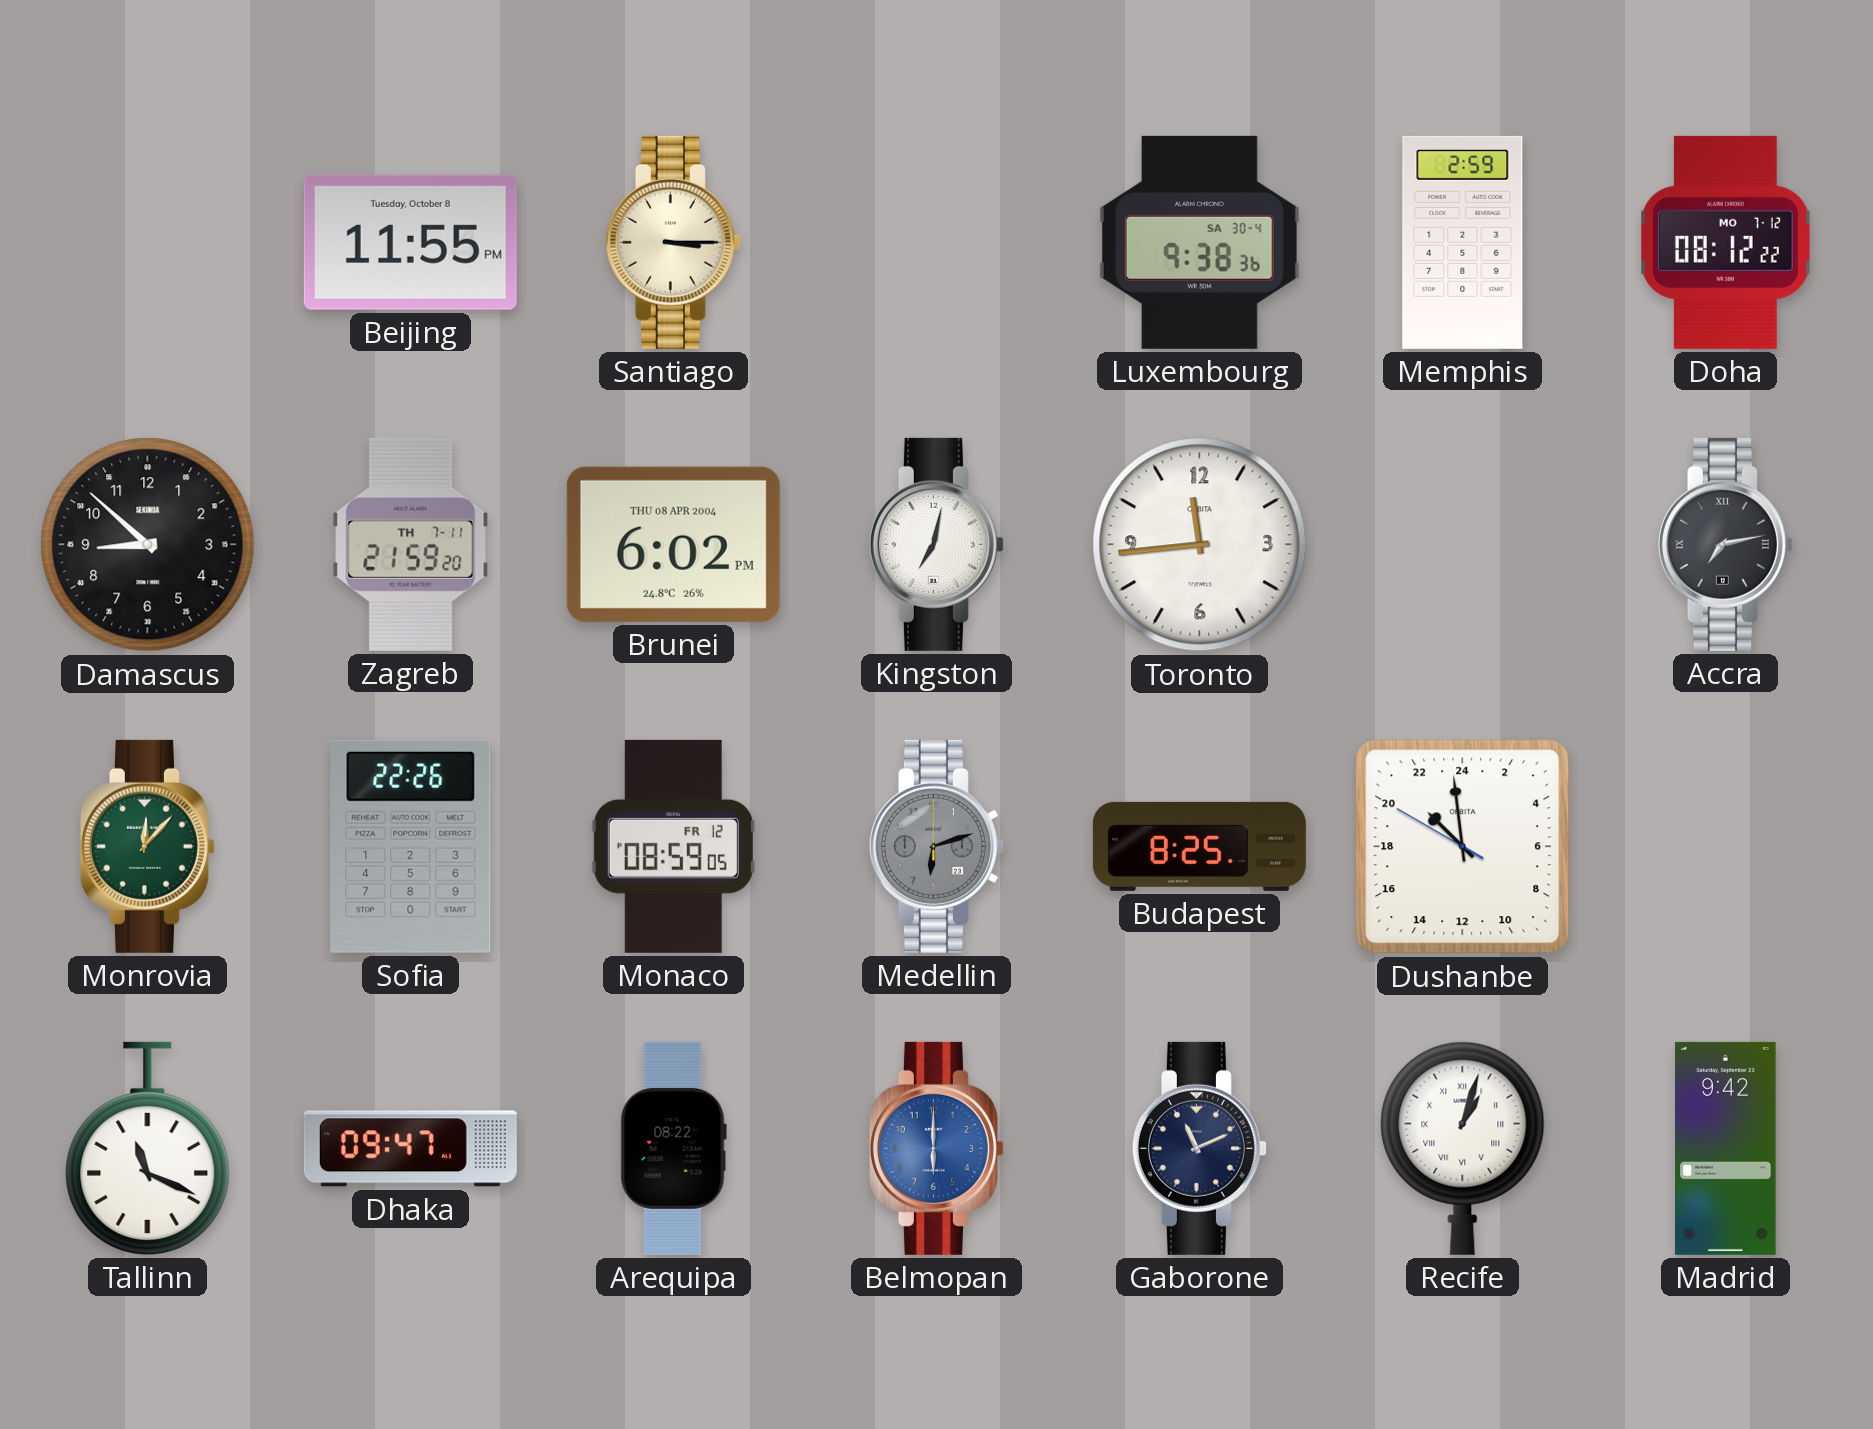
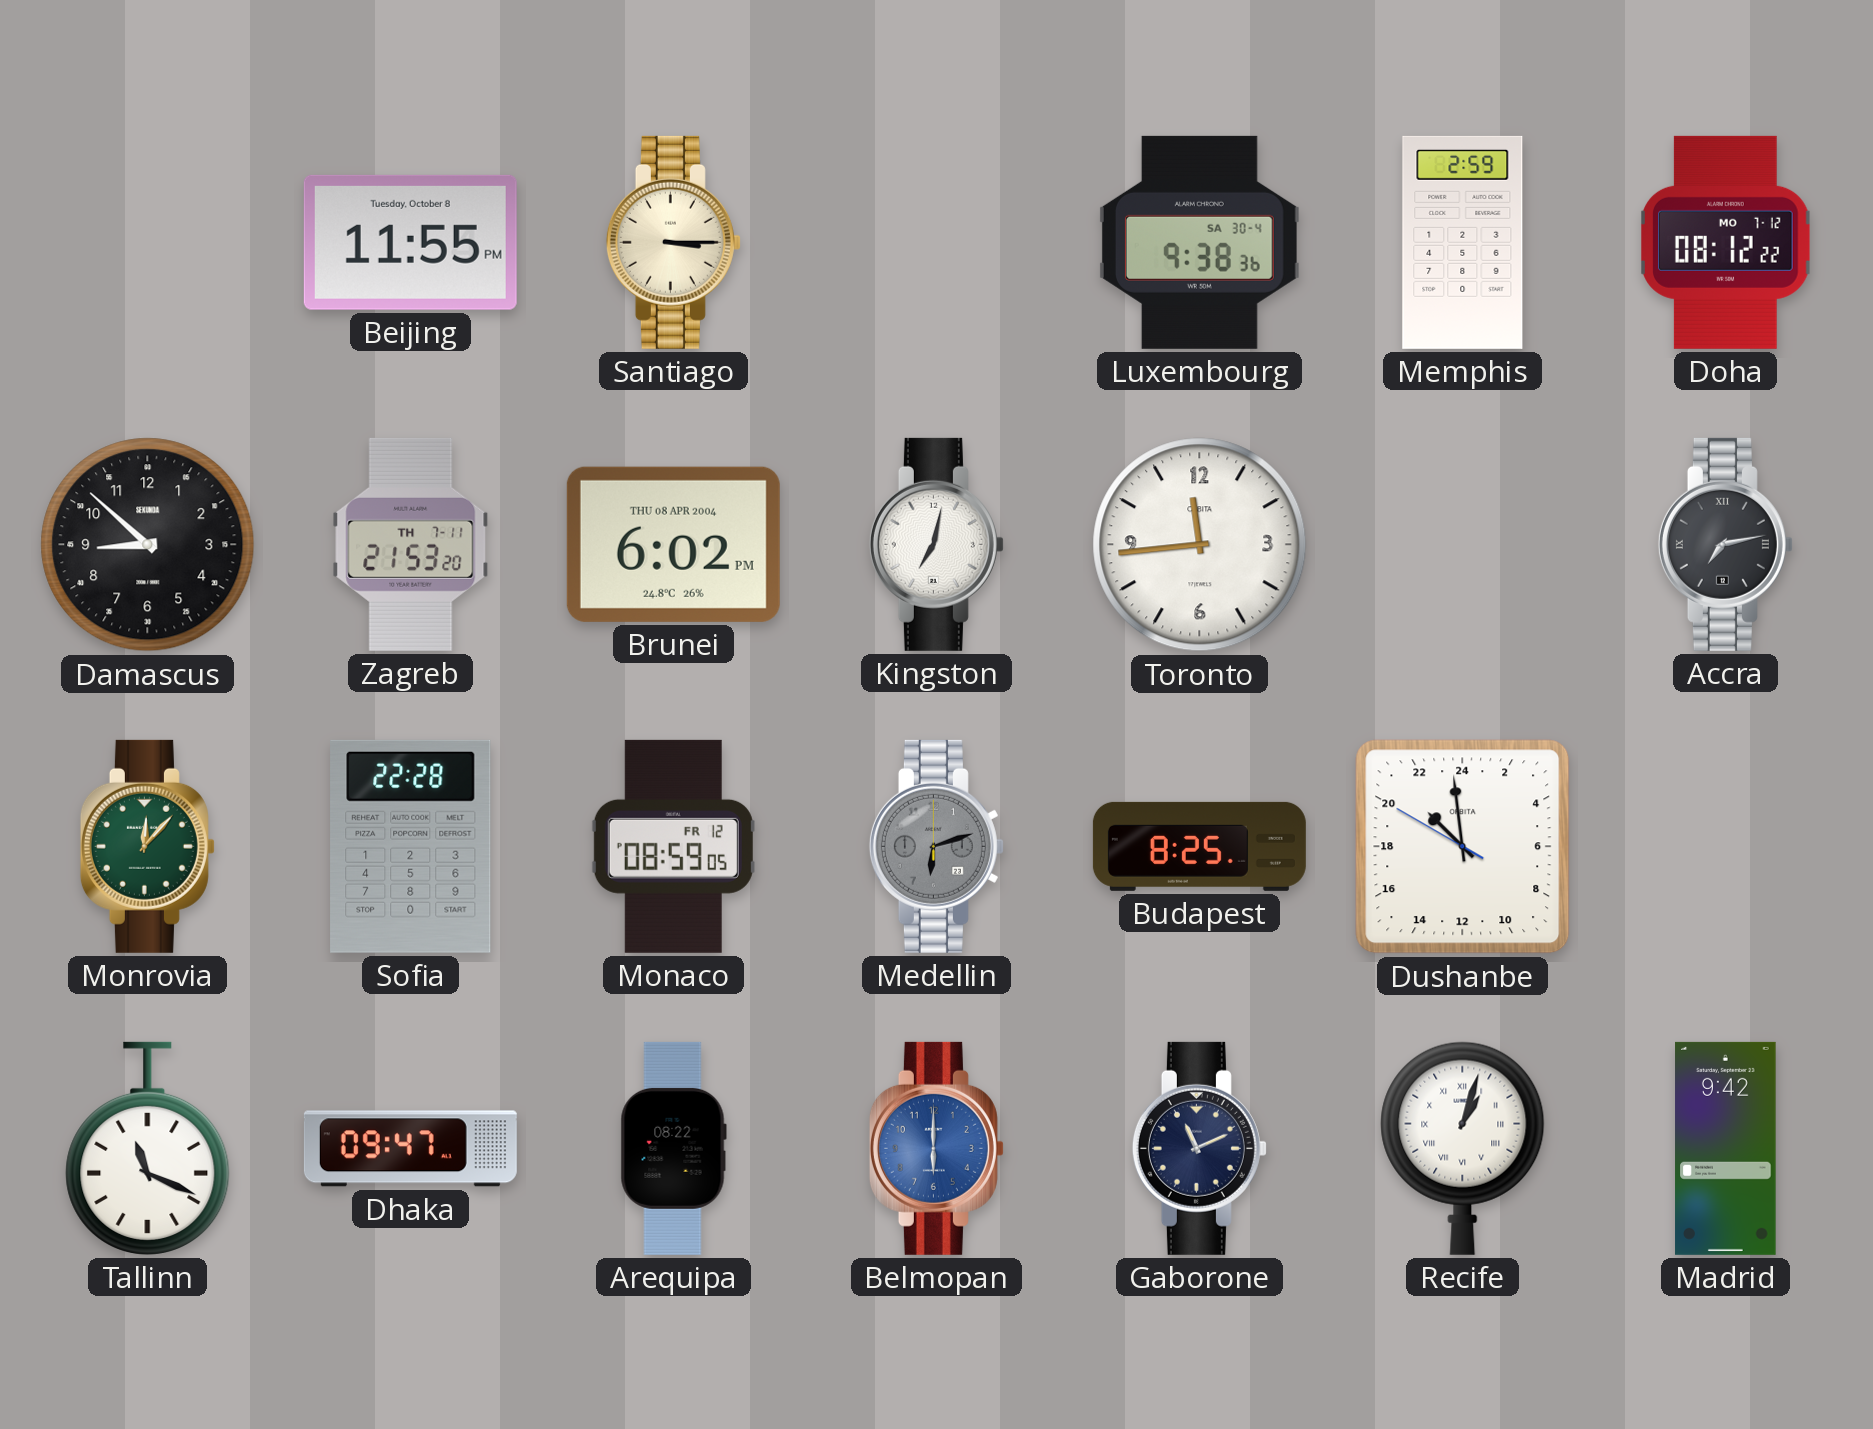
Zagreb: 21:59 -> 21:53
Sofia: 22:26 -> 22:28
